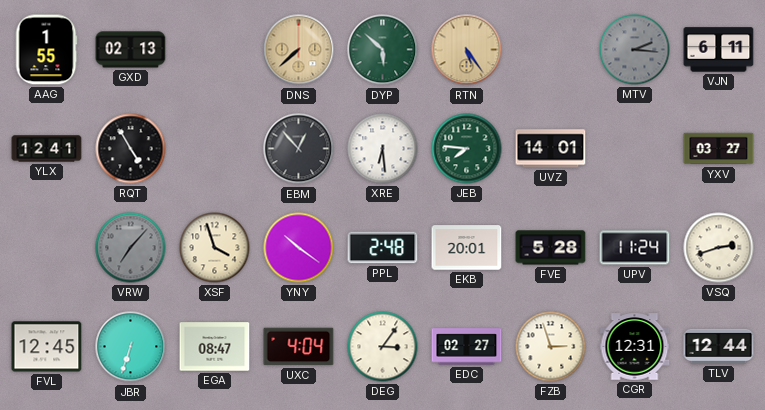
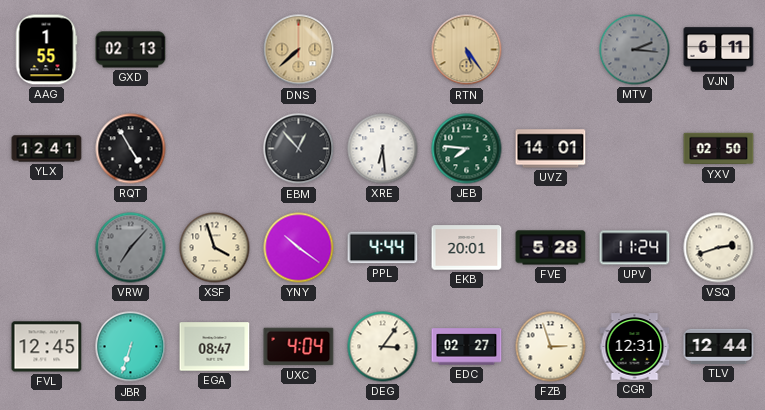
DYP: 5:52 -> none
YXV: 03:27 -> 02:50
PPL: 2:48 -> 4:44
